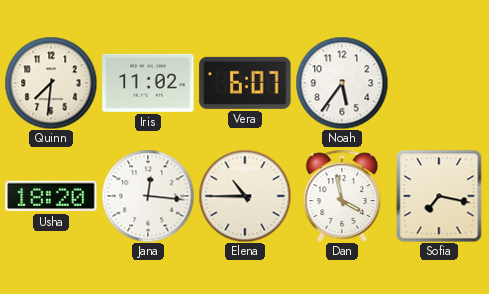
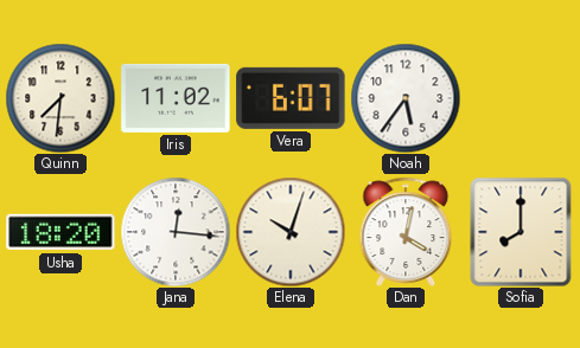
Elena: 10:45 -> 10:03
Dan: 3:58 -> 4:02
Sofia: 7:17 -> 8:00
